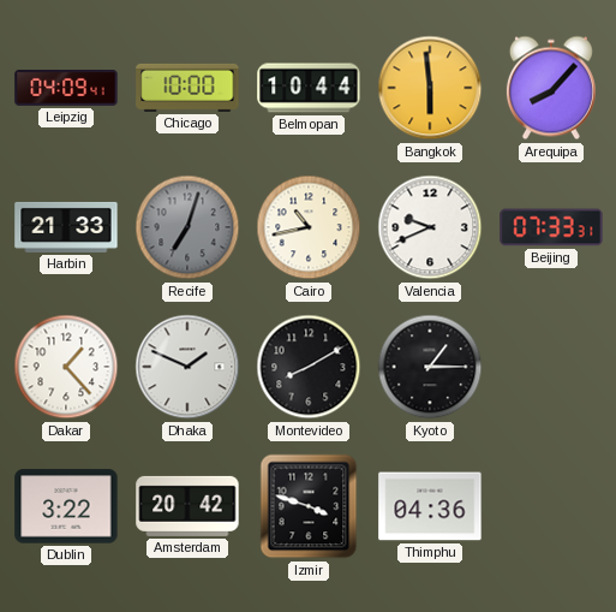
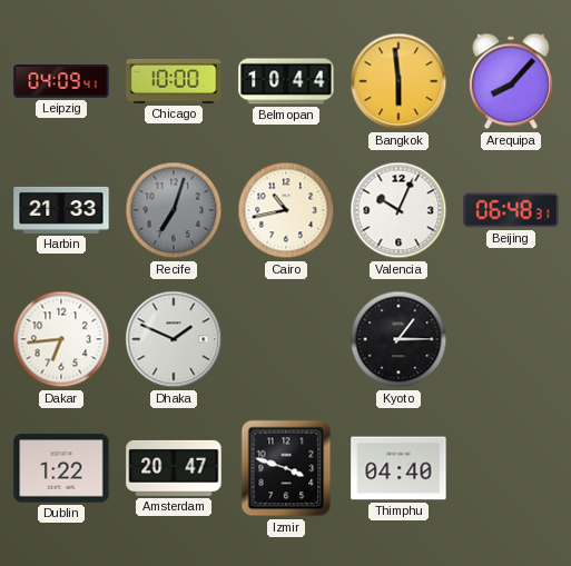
Valencia: 9:41 -> 10:04
Beijing: 07:33 -> 06:48
Dakar: 1:23 -> 6:44
Montevideo: 8:10 -> none
Dublin: 3:22 -> 1:22
Amsterdam: 20:42 -> 20:47
Thimphu: 04:36 -> 04:40
